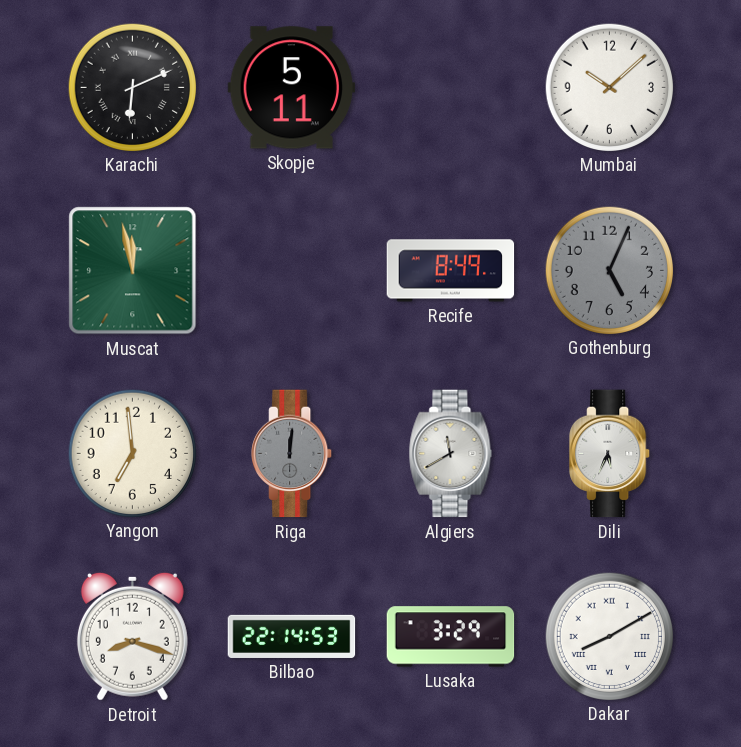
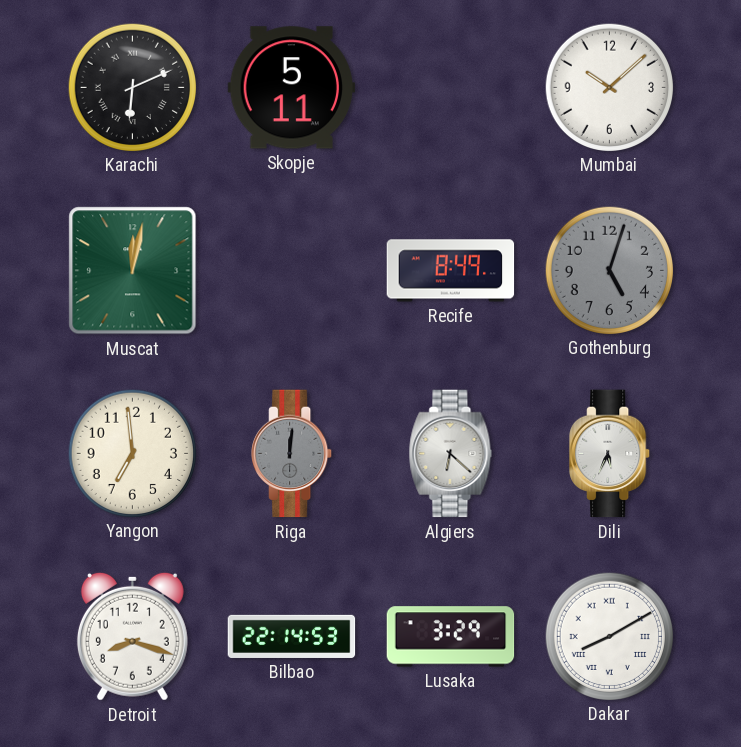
Muscat: 11:58 -> 12:02
Gothenburg: 5:04 -> 5:03
Algiers: 11:40 -> 6:22
